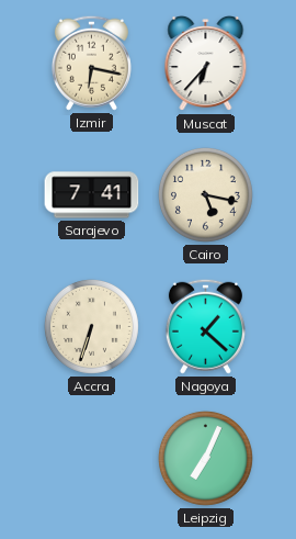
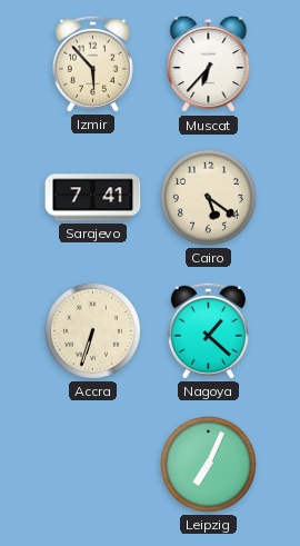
Izmir: 6:17 -> 5:53
Cairo: 5:17 -> 5:21
